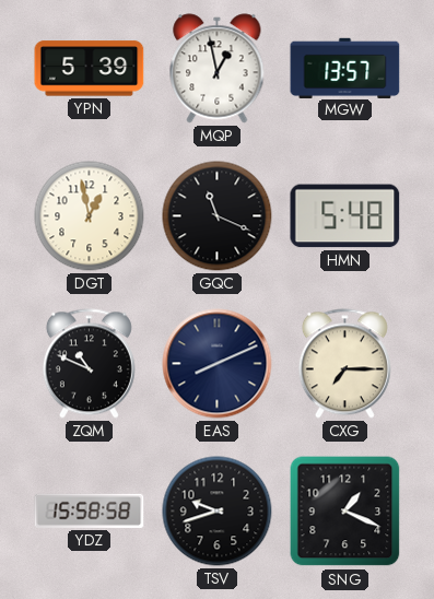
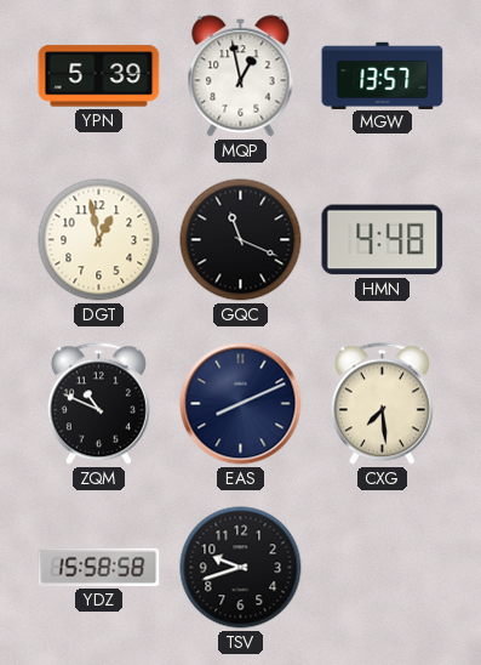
HMN: 5:48 -> 4:48
CXG: 7:15 -> 7:29
SNG: 1:19 -> none
